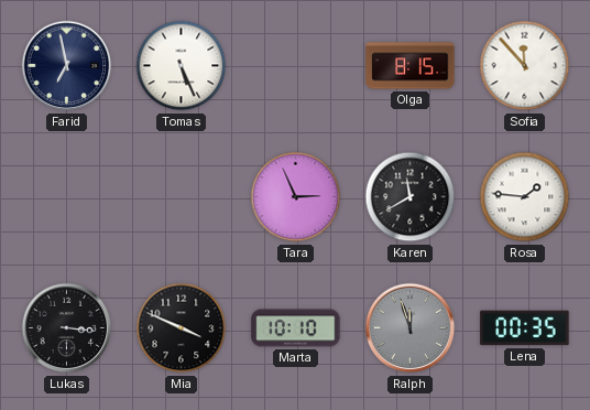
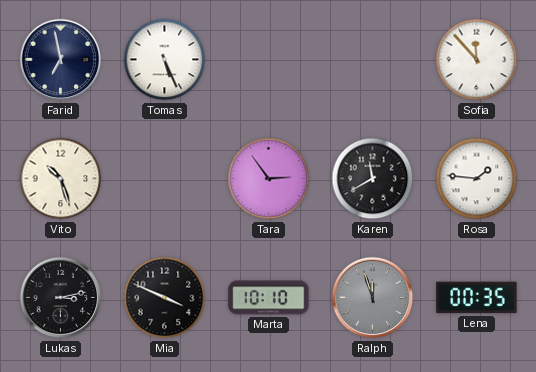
Olga: 8:15 -> none
Vito: none -> 10:27
Tara: 2:56 -> 2:54
Lukas: 3:16 -> 3:13
